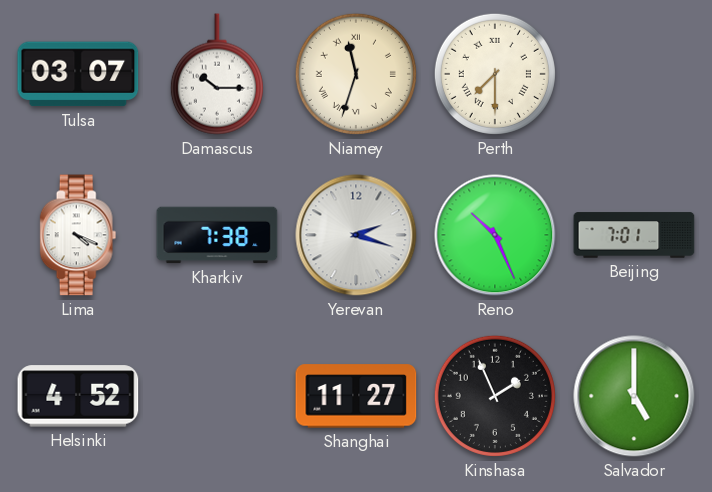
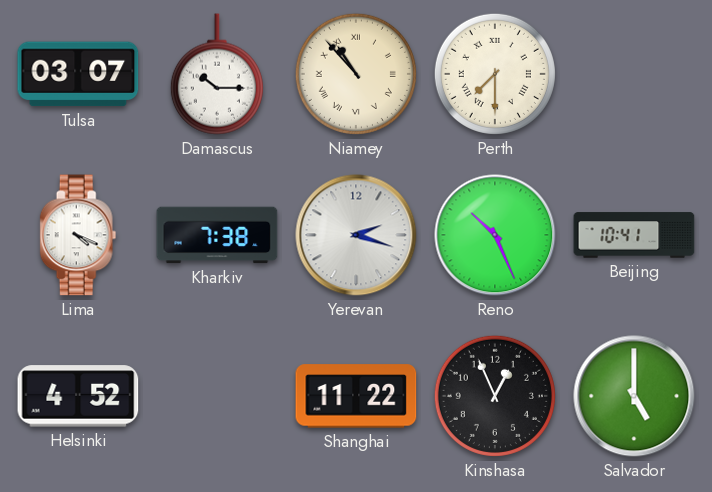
Niamey: 11:33 -> 10:53
Beijing: 7:01 -> 10:41
Shanghai: 11:27 -> 11:22
Kinshasa: 1:56 -> 12:56
